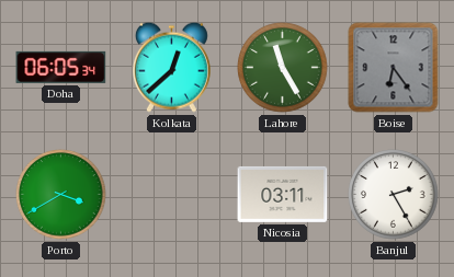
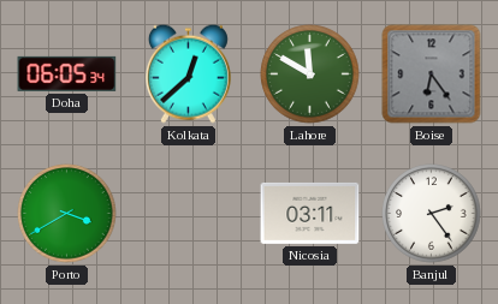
Lahore: 11:25 -> 11:50
Banjul: 2:25 -> 2:24
